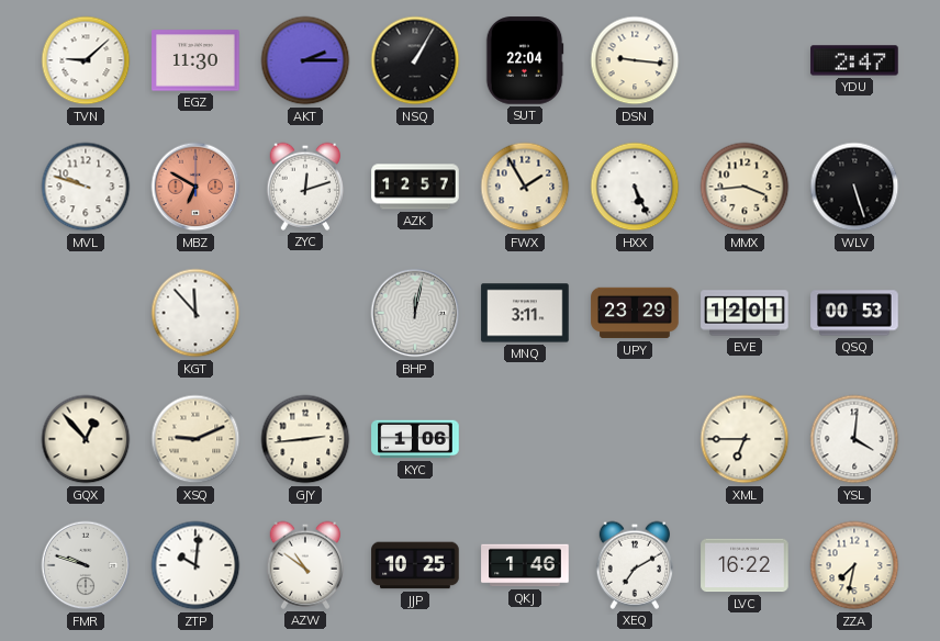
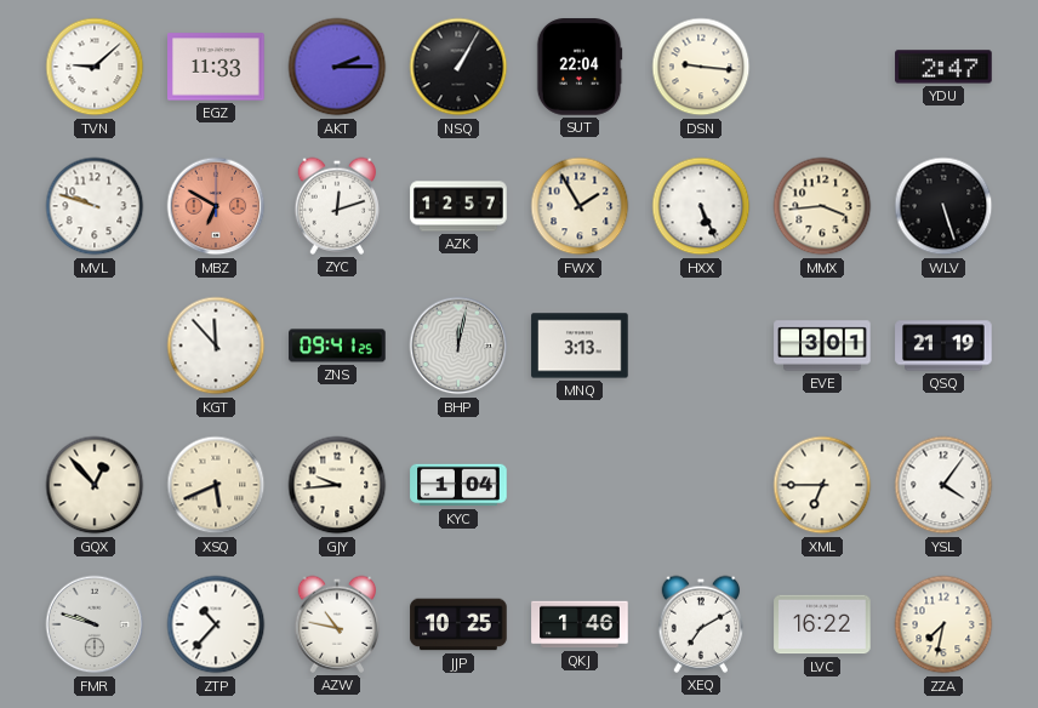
EGZ: 11:30 -> 11:33
ZNS: none -> 09:41
MNQ: 3:11 -> 3:13
UPY: 23:29 -> none
EVE: 12:01 -> 3:01
QSQ: 00:53 -> 21:19
XSQ: 9:11 -> 5:41
GJY: 2:44 -> 9:44
KYC: 1:06 -> 1:04
YSL: 4:01 -> 4:06
ZTP: 10:01 -> 10:37
AZW: 10:51 -> 10:47
